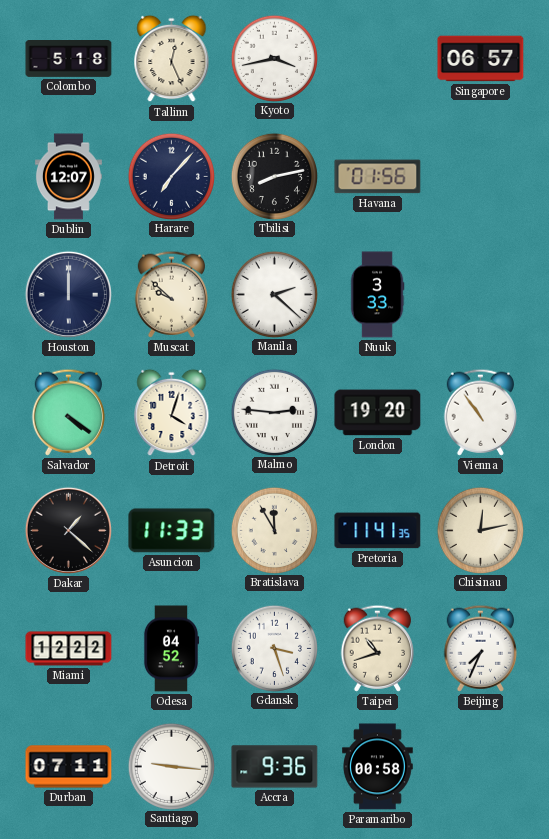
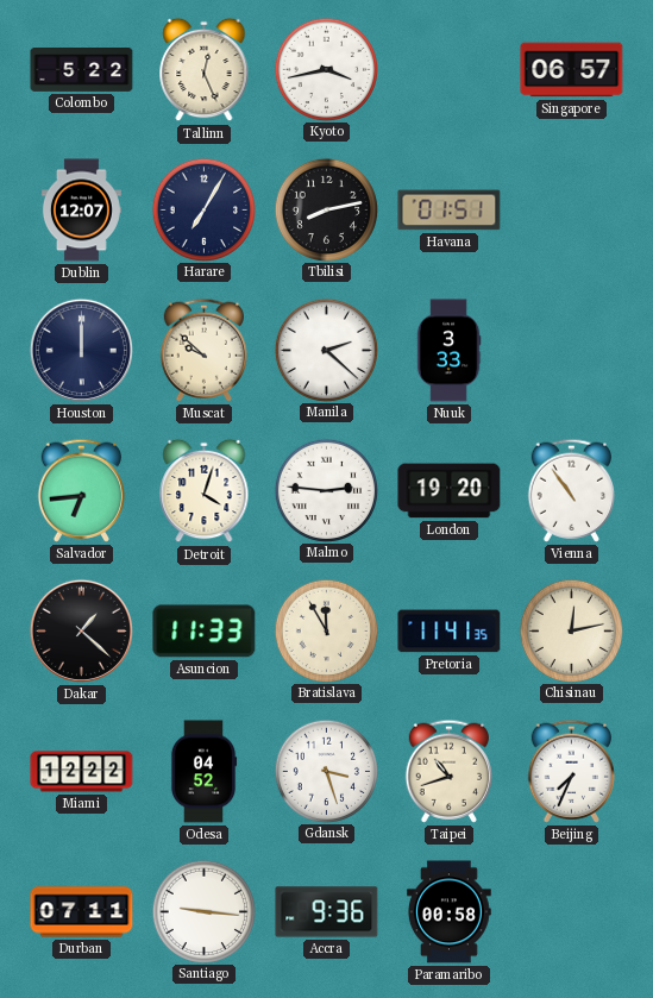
Colombo: 5:18 -> 5:22
Harare: 7:07 -> 7:05
Havana: 01:56 -> 01:51
Salvador: 4:21 -> 6:44
